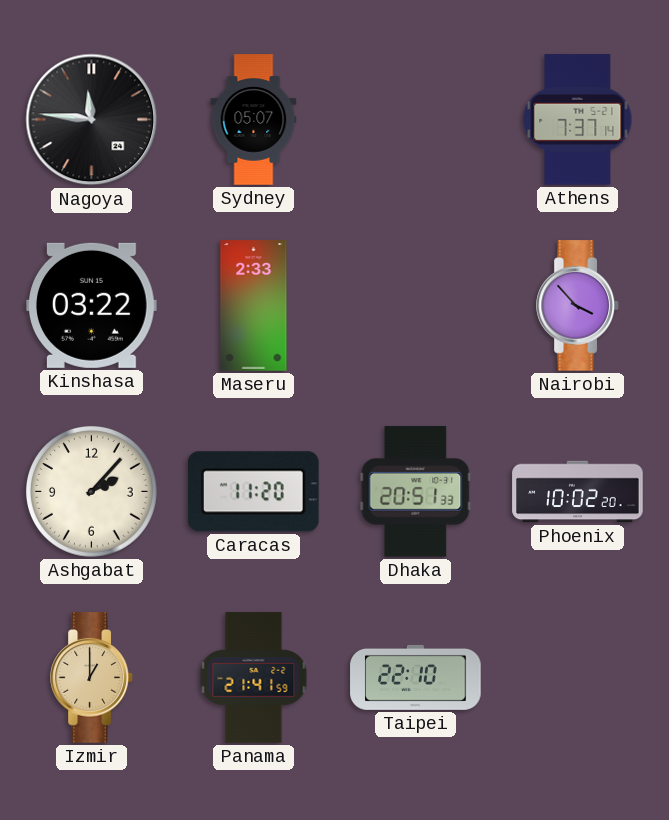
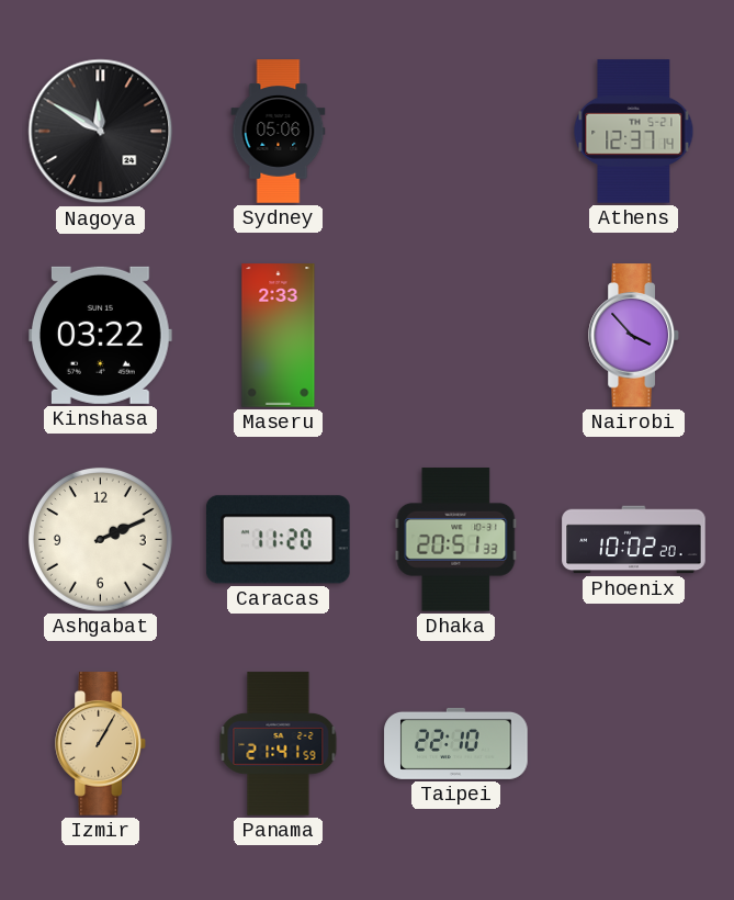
Nagoya: 11:46 -> 11:50
Sydney: 05:07 -> 05:06
Athens: 7:37 -> 12:37
Ashgabat: 2:07 -> 2:11
Izmir: 1:00 -> 1:05
